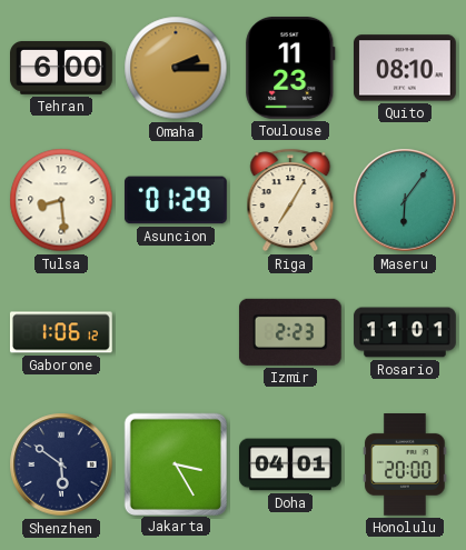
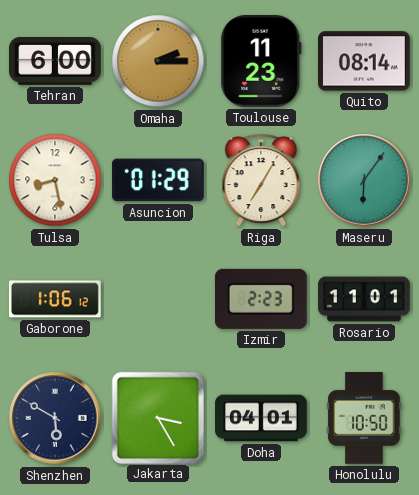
Quito: 08:10 -> 08:14
Tulsa: 8:29 -> 8:28
Shenzhen: 5:51 -> 5:50
Honolulu: 20:00 -> 10:50
